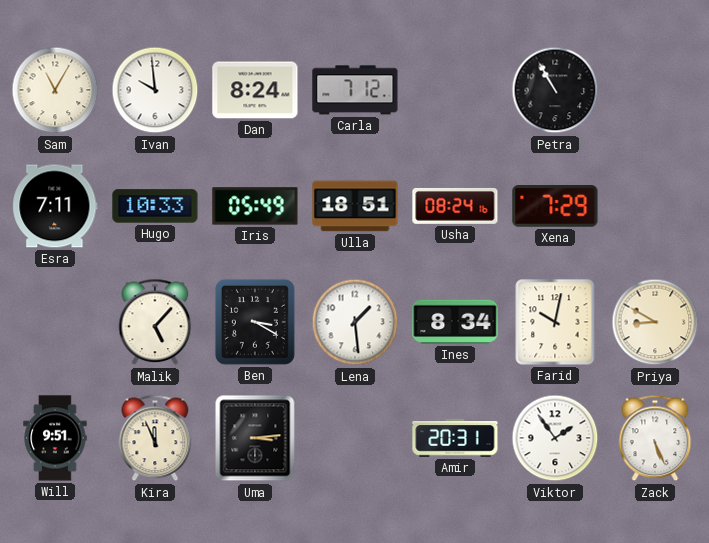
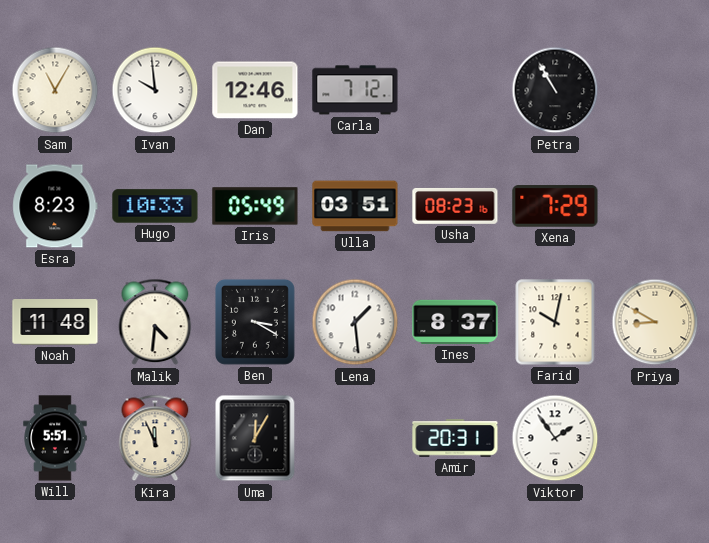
Dan: 8:24 -> 12:46
Esra: 7:11 -> 8:23
Ulla: 18:51 -> 03:51
Usha: 08:24 -> 08:23
Noah: none -> 11:48
Malik: 5:07 -> 4:31
Ines: 8:34 -> 8:37
Will: 9:51 -> 5:51
Uma: 3:14 -> 12:05
Zack: 5:26 -> none
